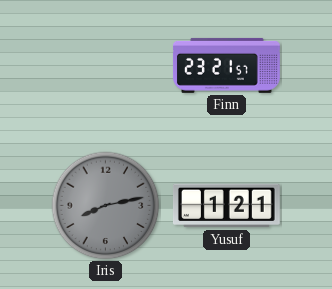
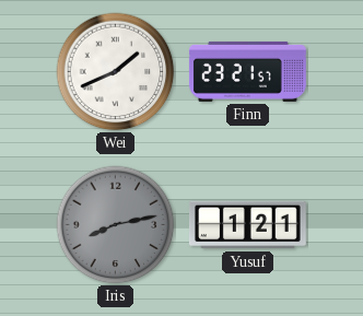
Wei: none -> 1:41
